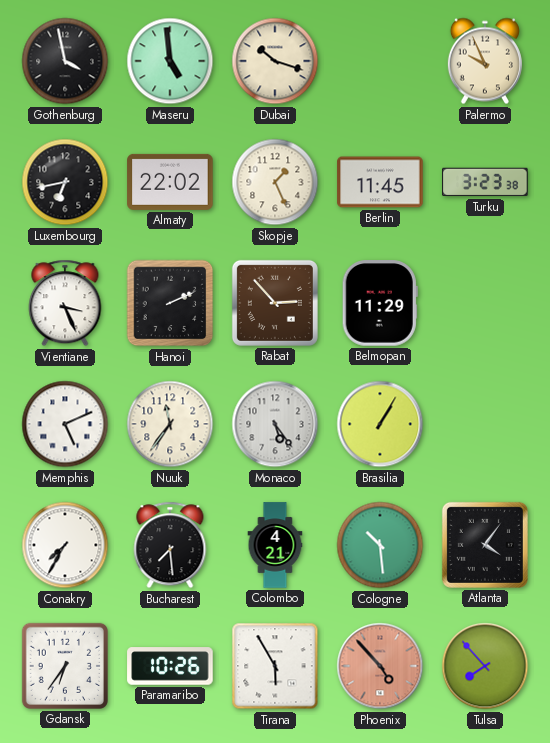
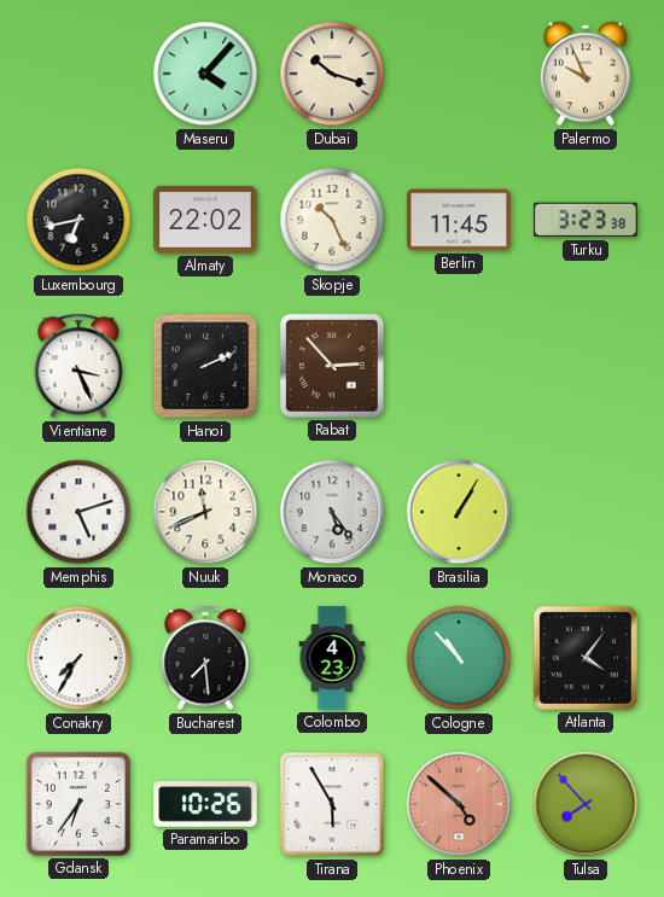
Gothenburg: 3:58 -> none
Maseru: 4:59 -> 4:07
Skopje: 1:26 -> 10:26
Belmopan: 11:29 -> none
Memphis: 5:11 -> 5:12
Nuuk: 11:36 -> 11:41
Colombo: 4:21 -> 4:23
Cologne: 10:29 -> 10:53
Phoenix: 4:53 -> 4:52
